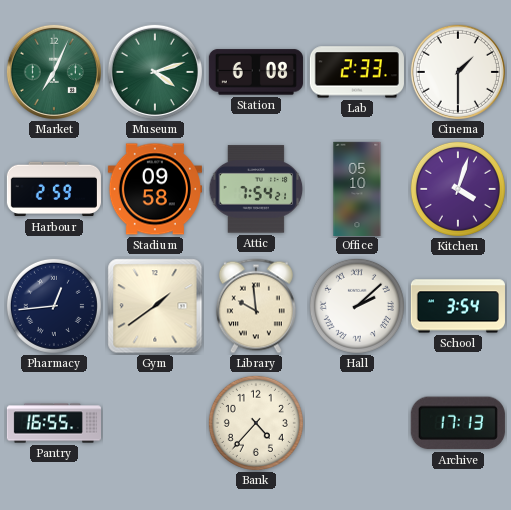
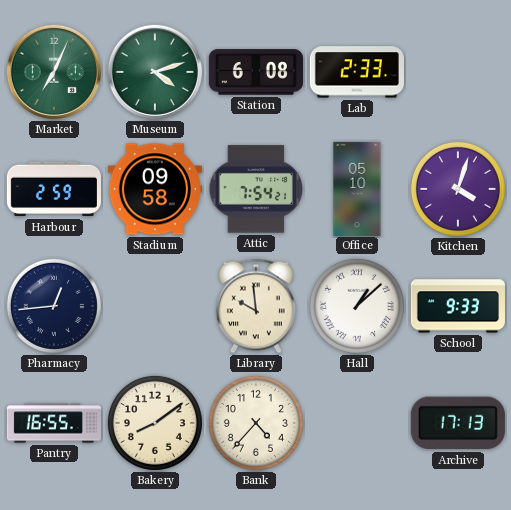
Cinema: 1:30 -> none
Gym: 1:39 -> none
Hall: 2:08 -> 1:08
School: 3:54 -> 9:33
Bakery: none -> 8:09
